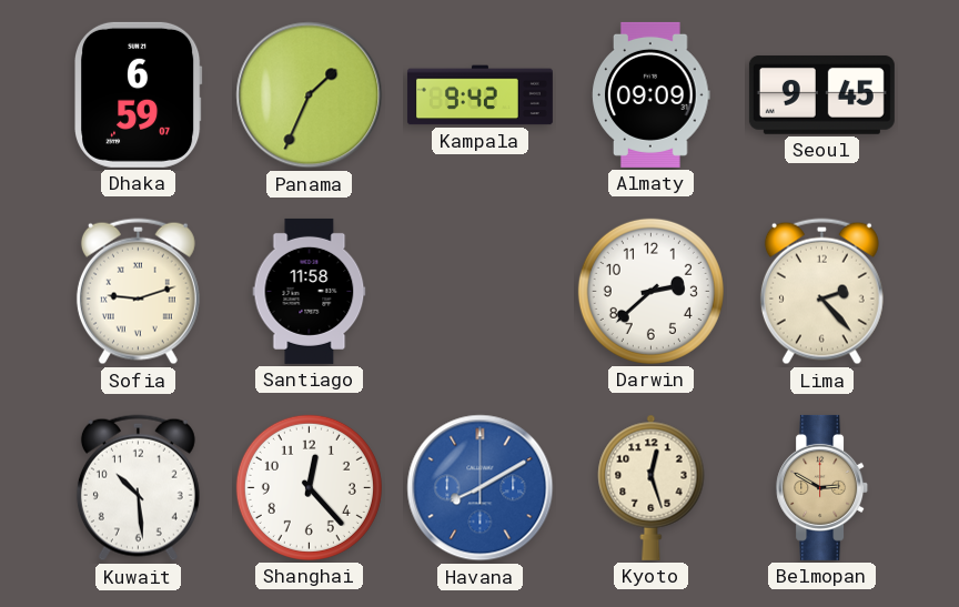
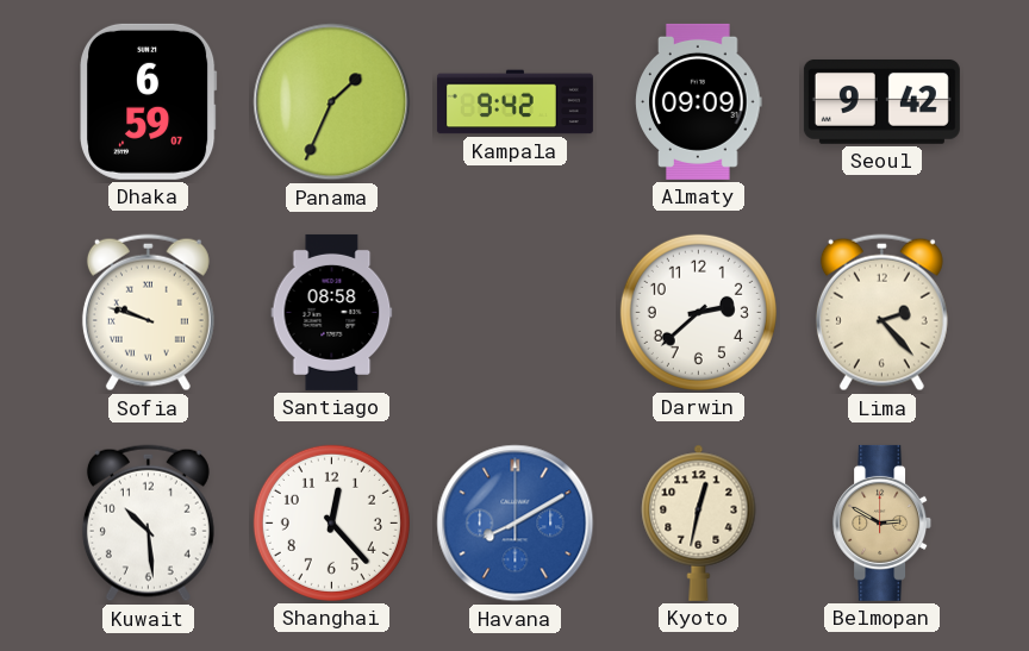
Seoul: 9:45 -> 9:42
Sofia: 9:12 -> 9:48
Santiago: 11:58 -> 08:58
Kyoto: 12:27 -> 12:32
